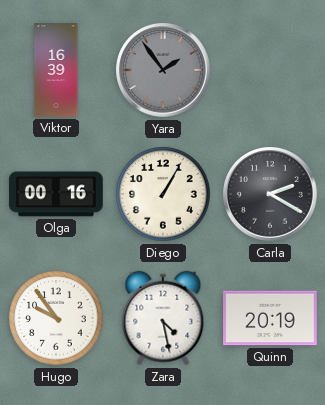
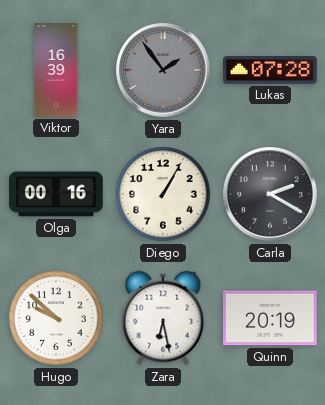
Lukas: none -> 07:28
Hugo: 9:54 -> 9:52
Zara: 4:28 -> 6:28
